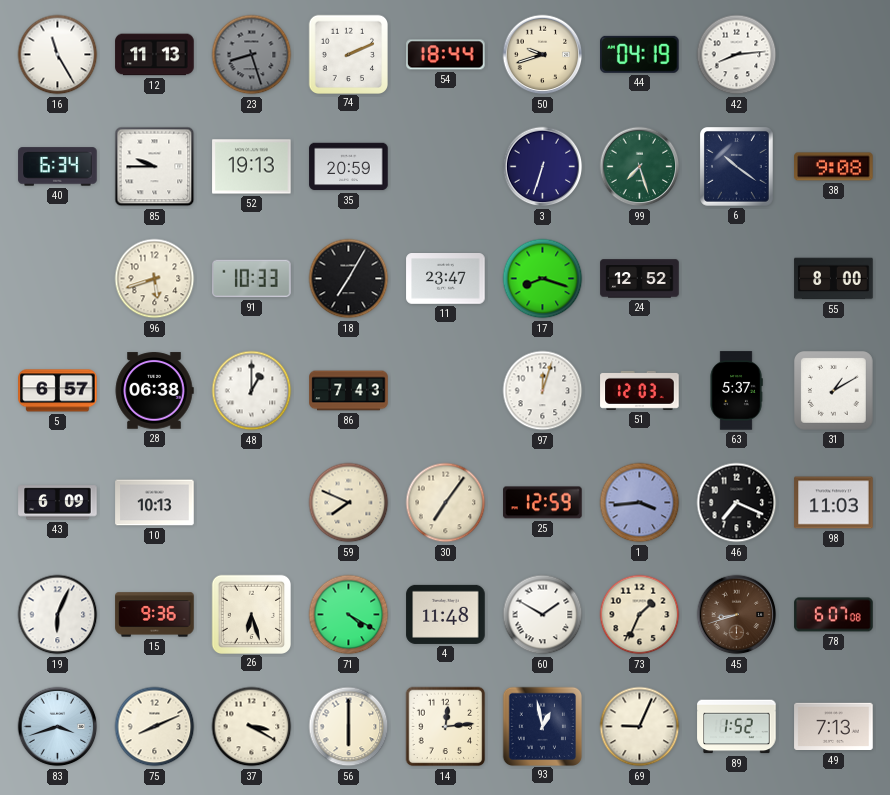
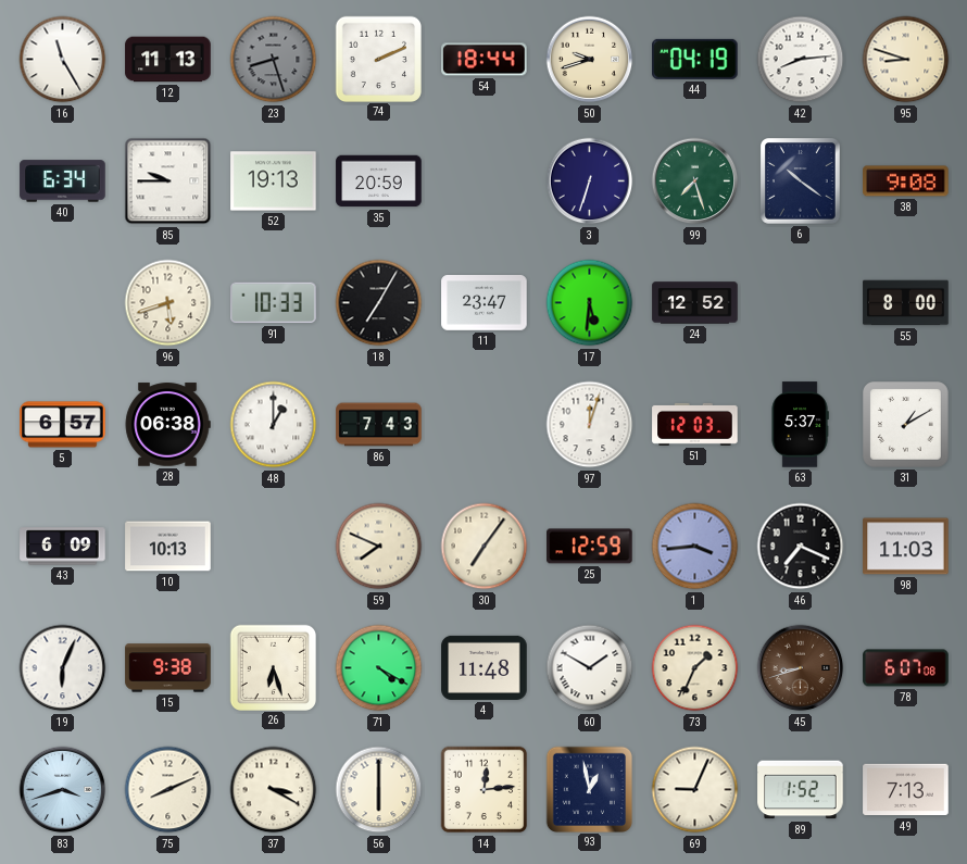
95: none -> 8:48
17: 8:18 -> 5:31
15: 9:36 -> 9:38
